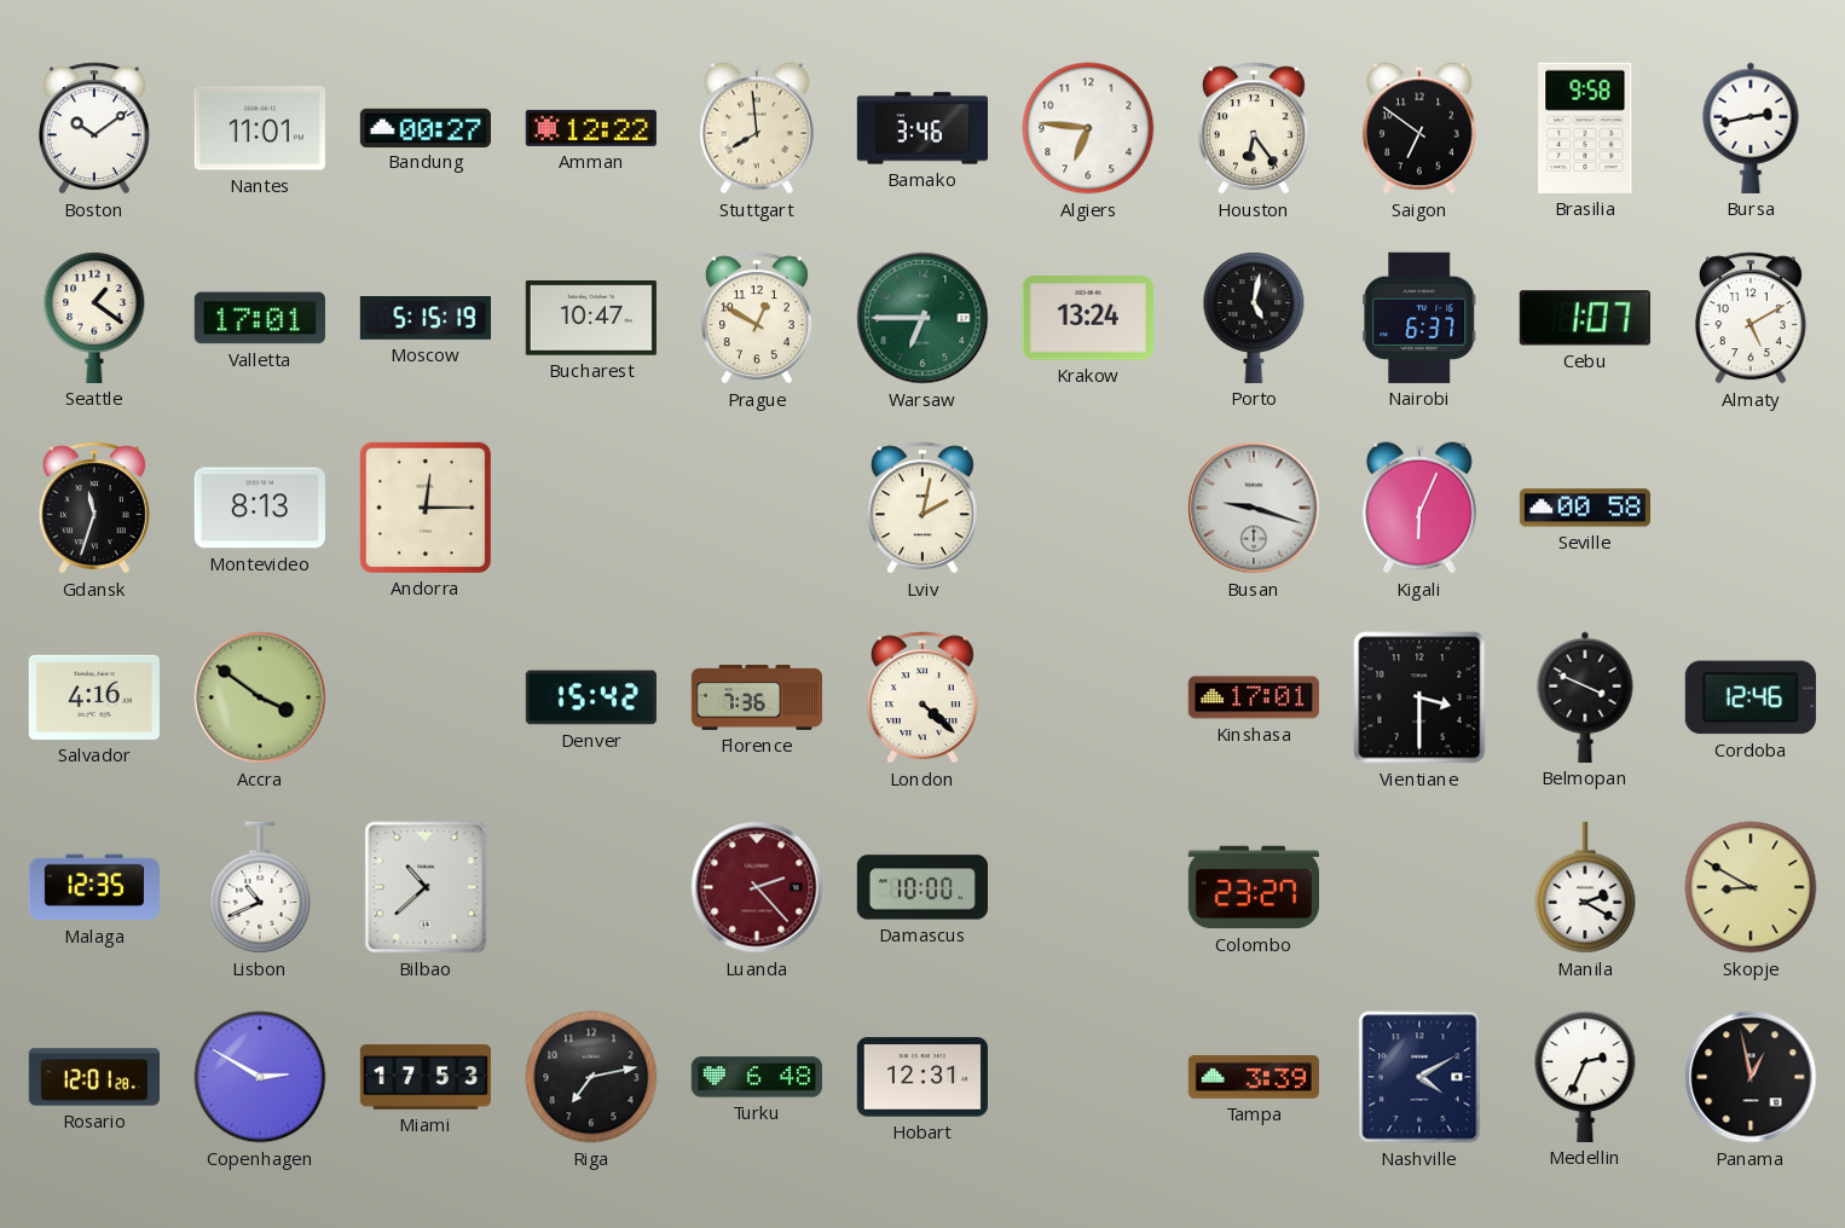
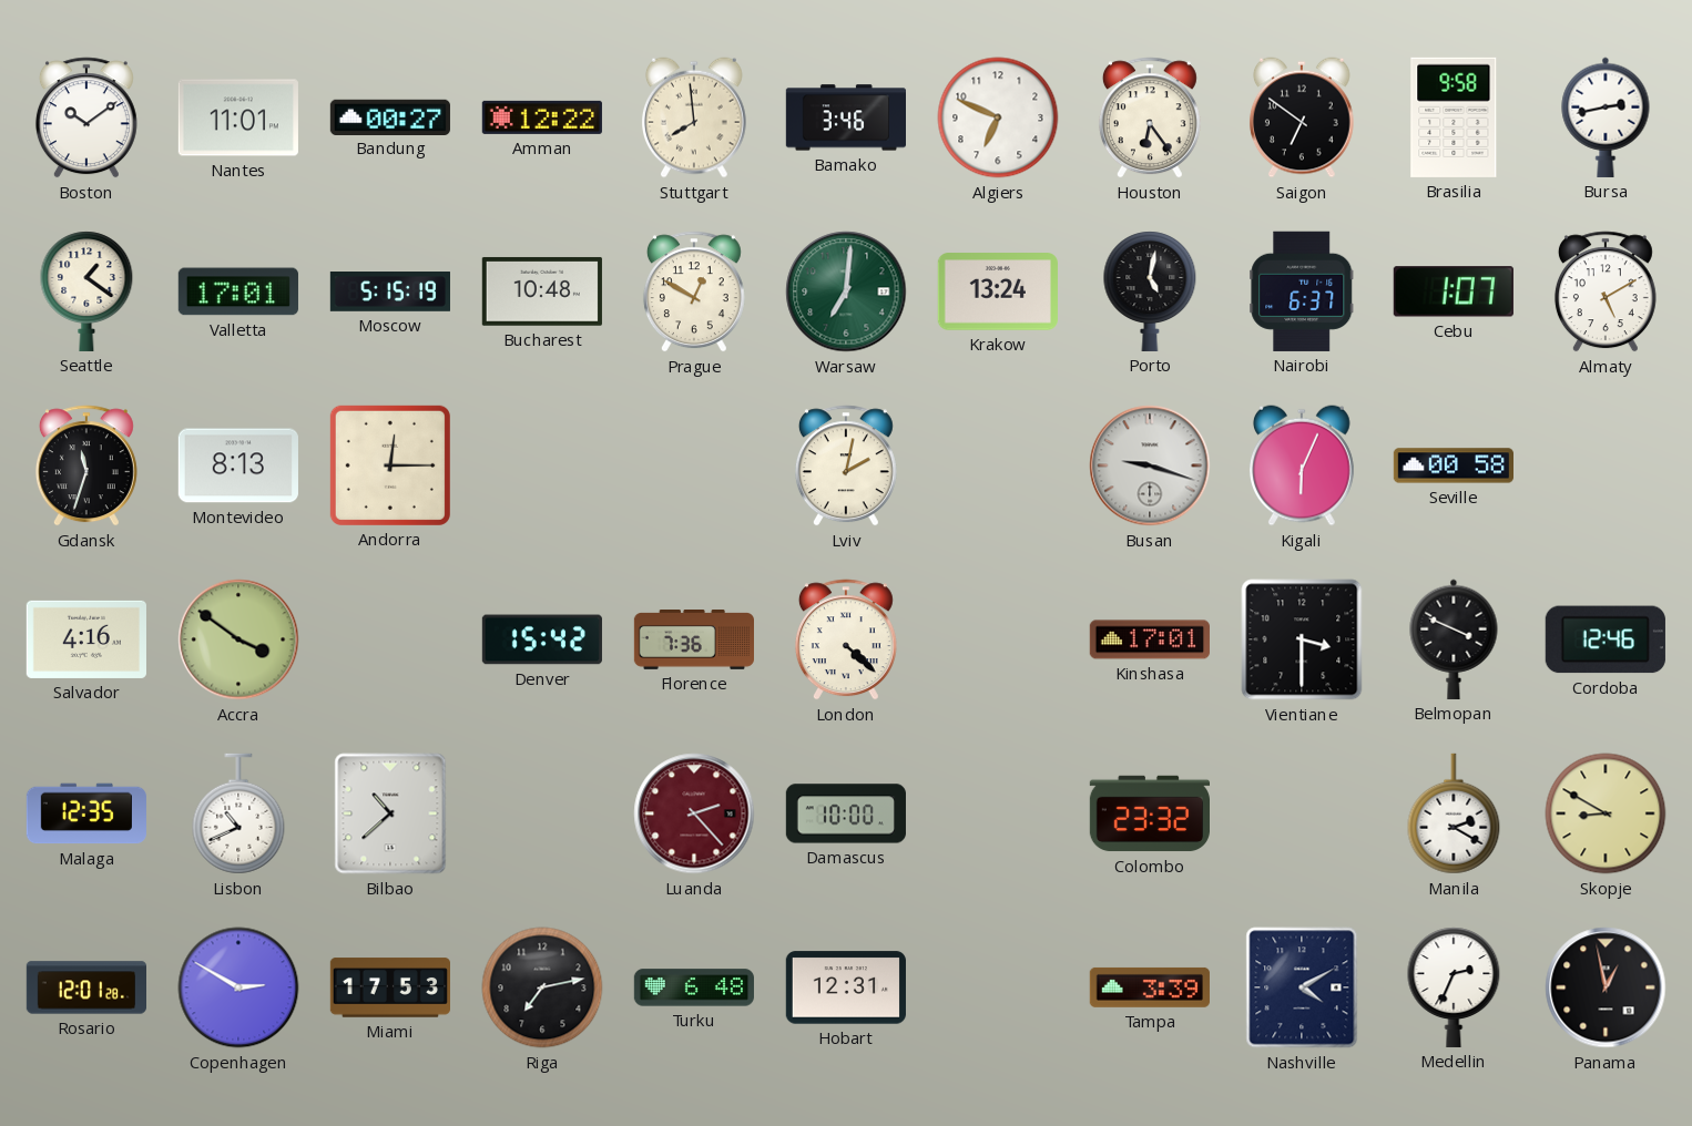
Algiers: 6:46 -> 6:49
Bucharest: 10:47 -> 10:48
Warsaw: 6:45 -> 7:01
Colombo: 23:27 -> 23:32
